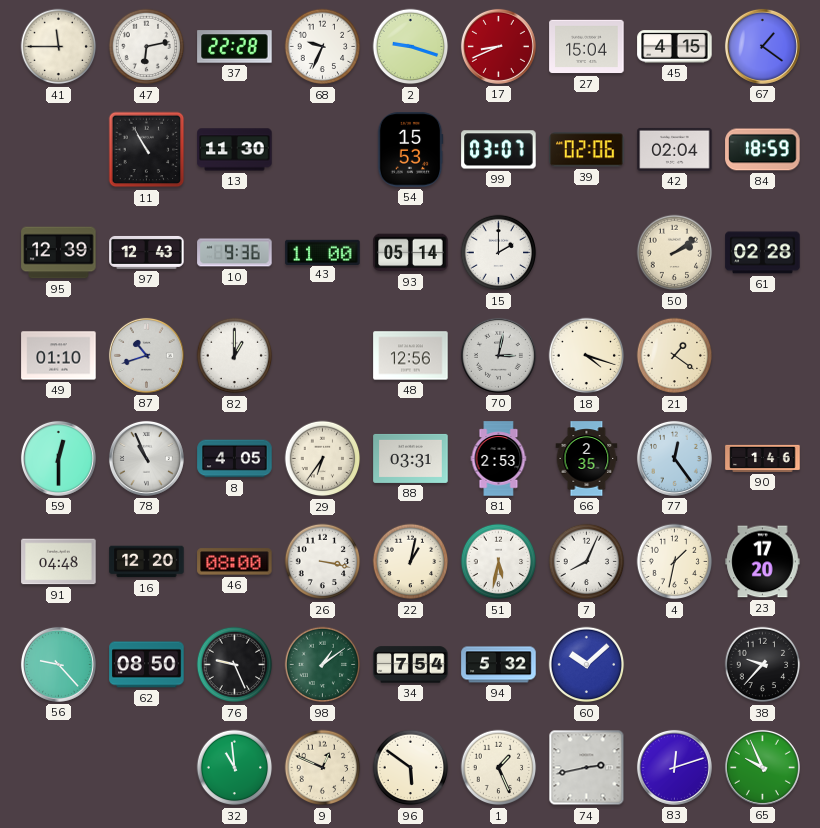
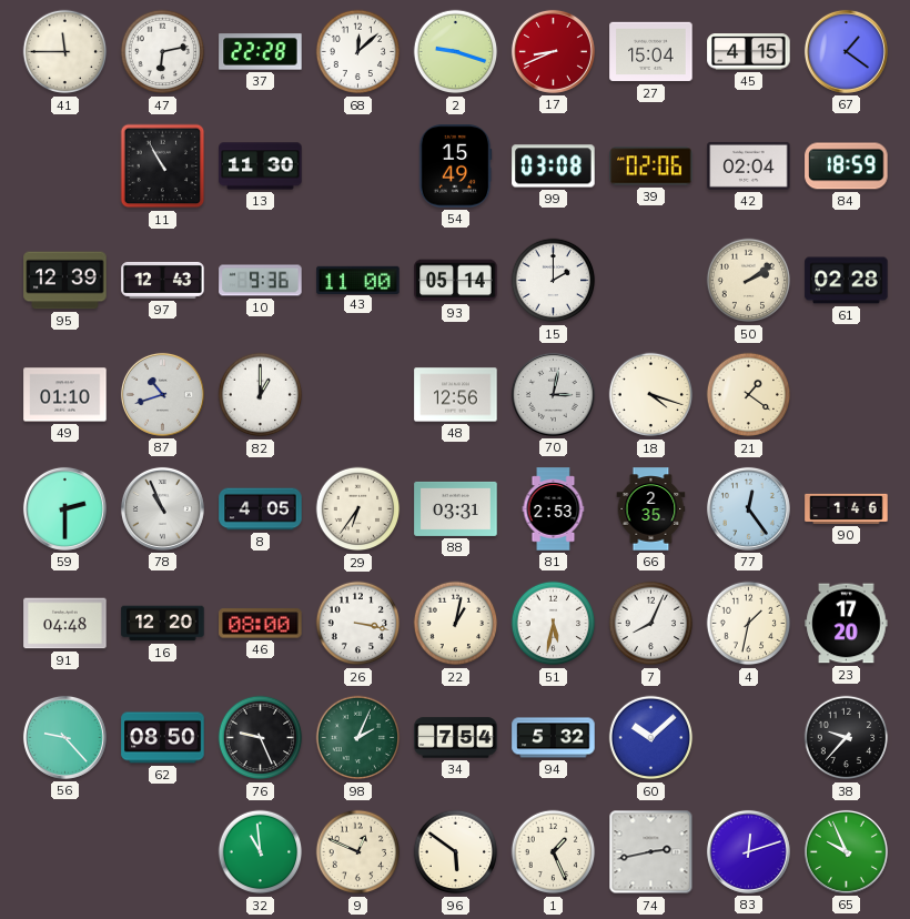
68: 9:34 -> 12:08
54: 15:53 -> 15:49
99: 03:07 -> 03:08
59: 12:30 -> 2:30
98: 1:09 -> 2:04
